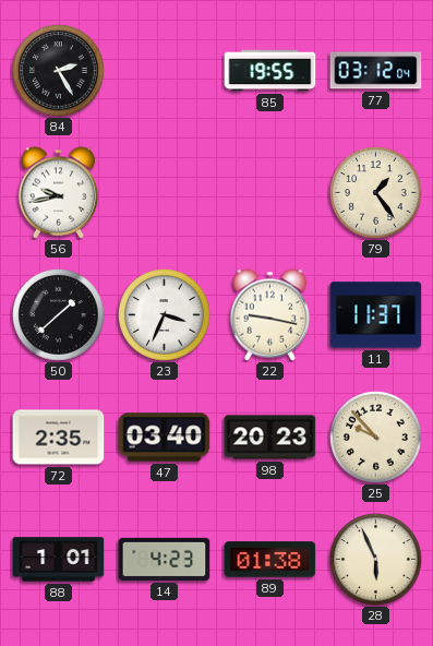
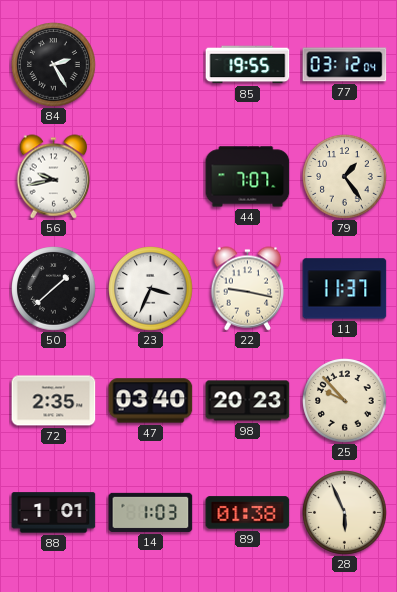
44: none -> 7:07
14: 4:23 -> 1:03
